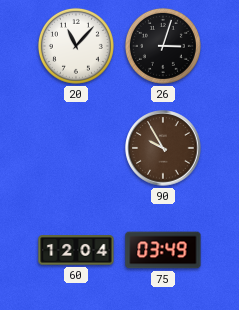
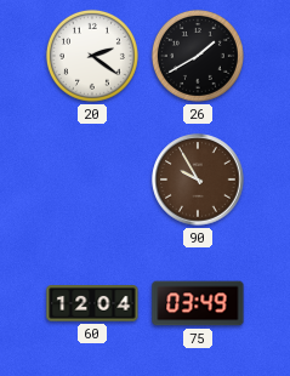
20: 11:07 -> 2:21
26: 3:03 -> 1:40
